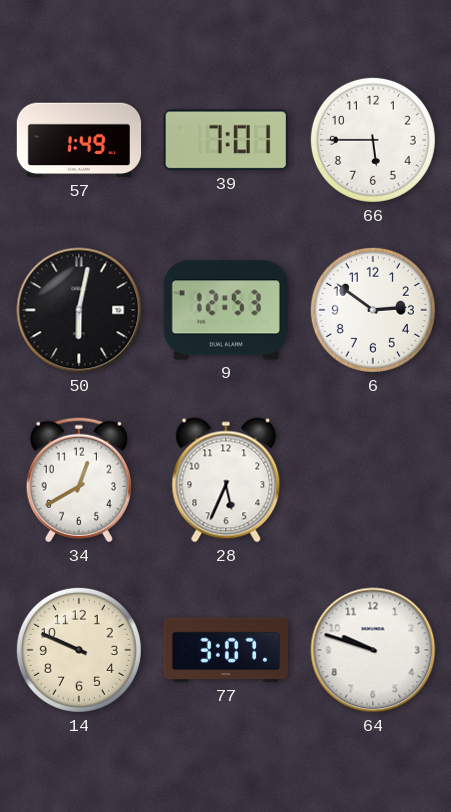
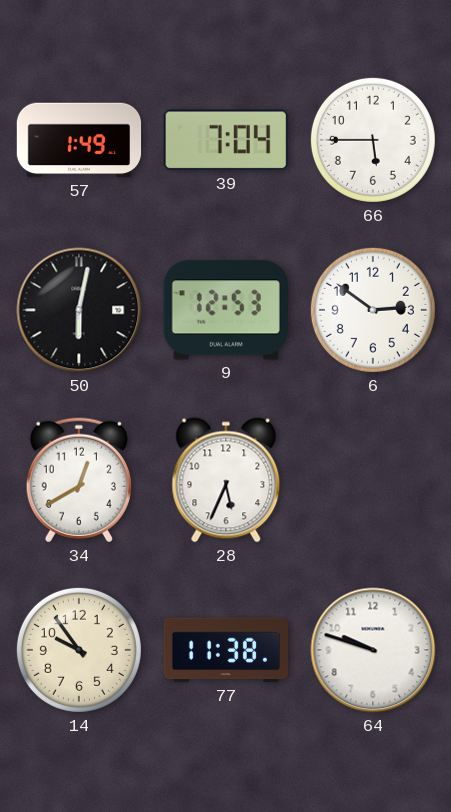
39: 7:01 -> 7:04
14: 9:49 -> 9:54
77: 3:07 -> 11:38
